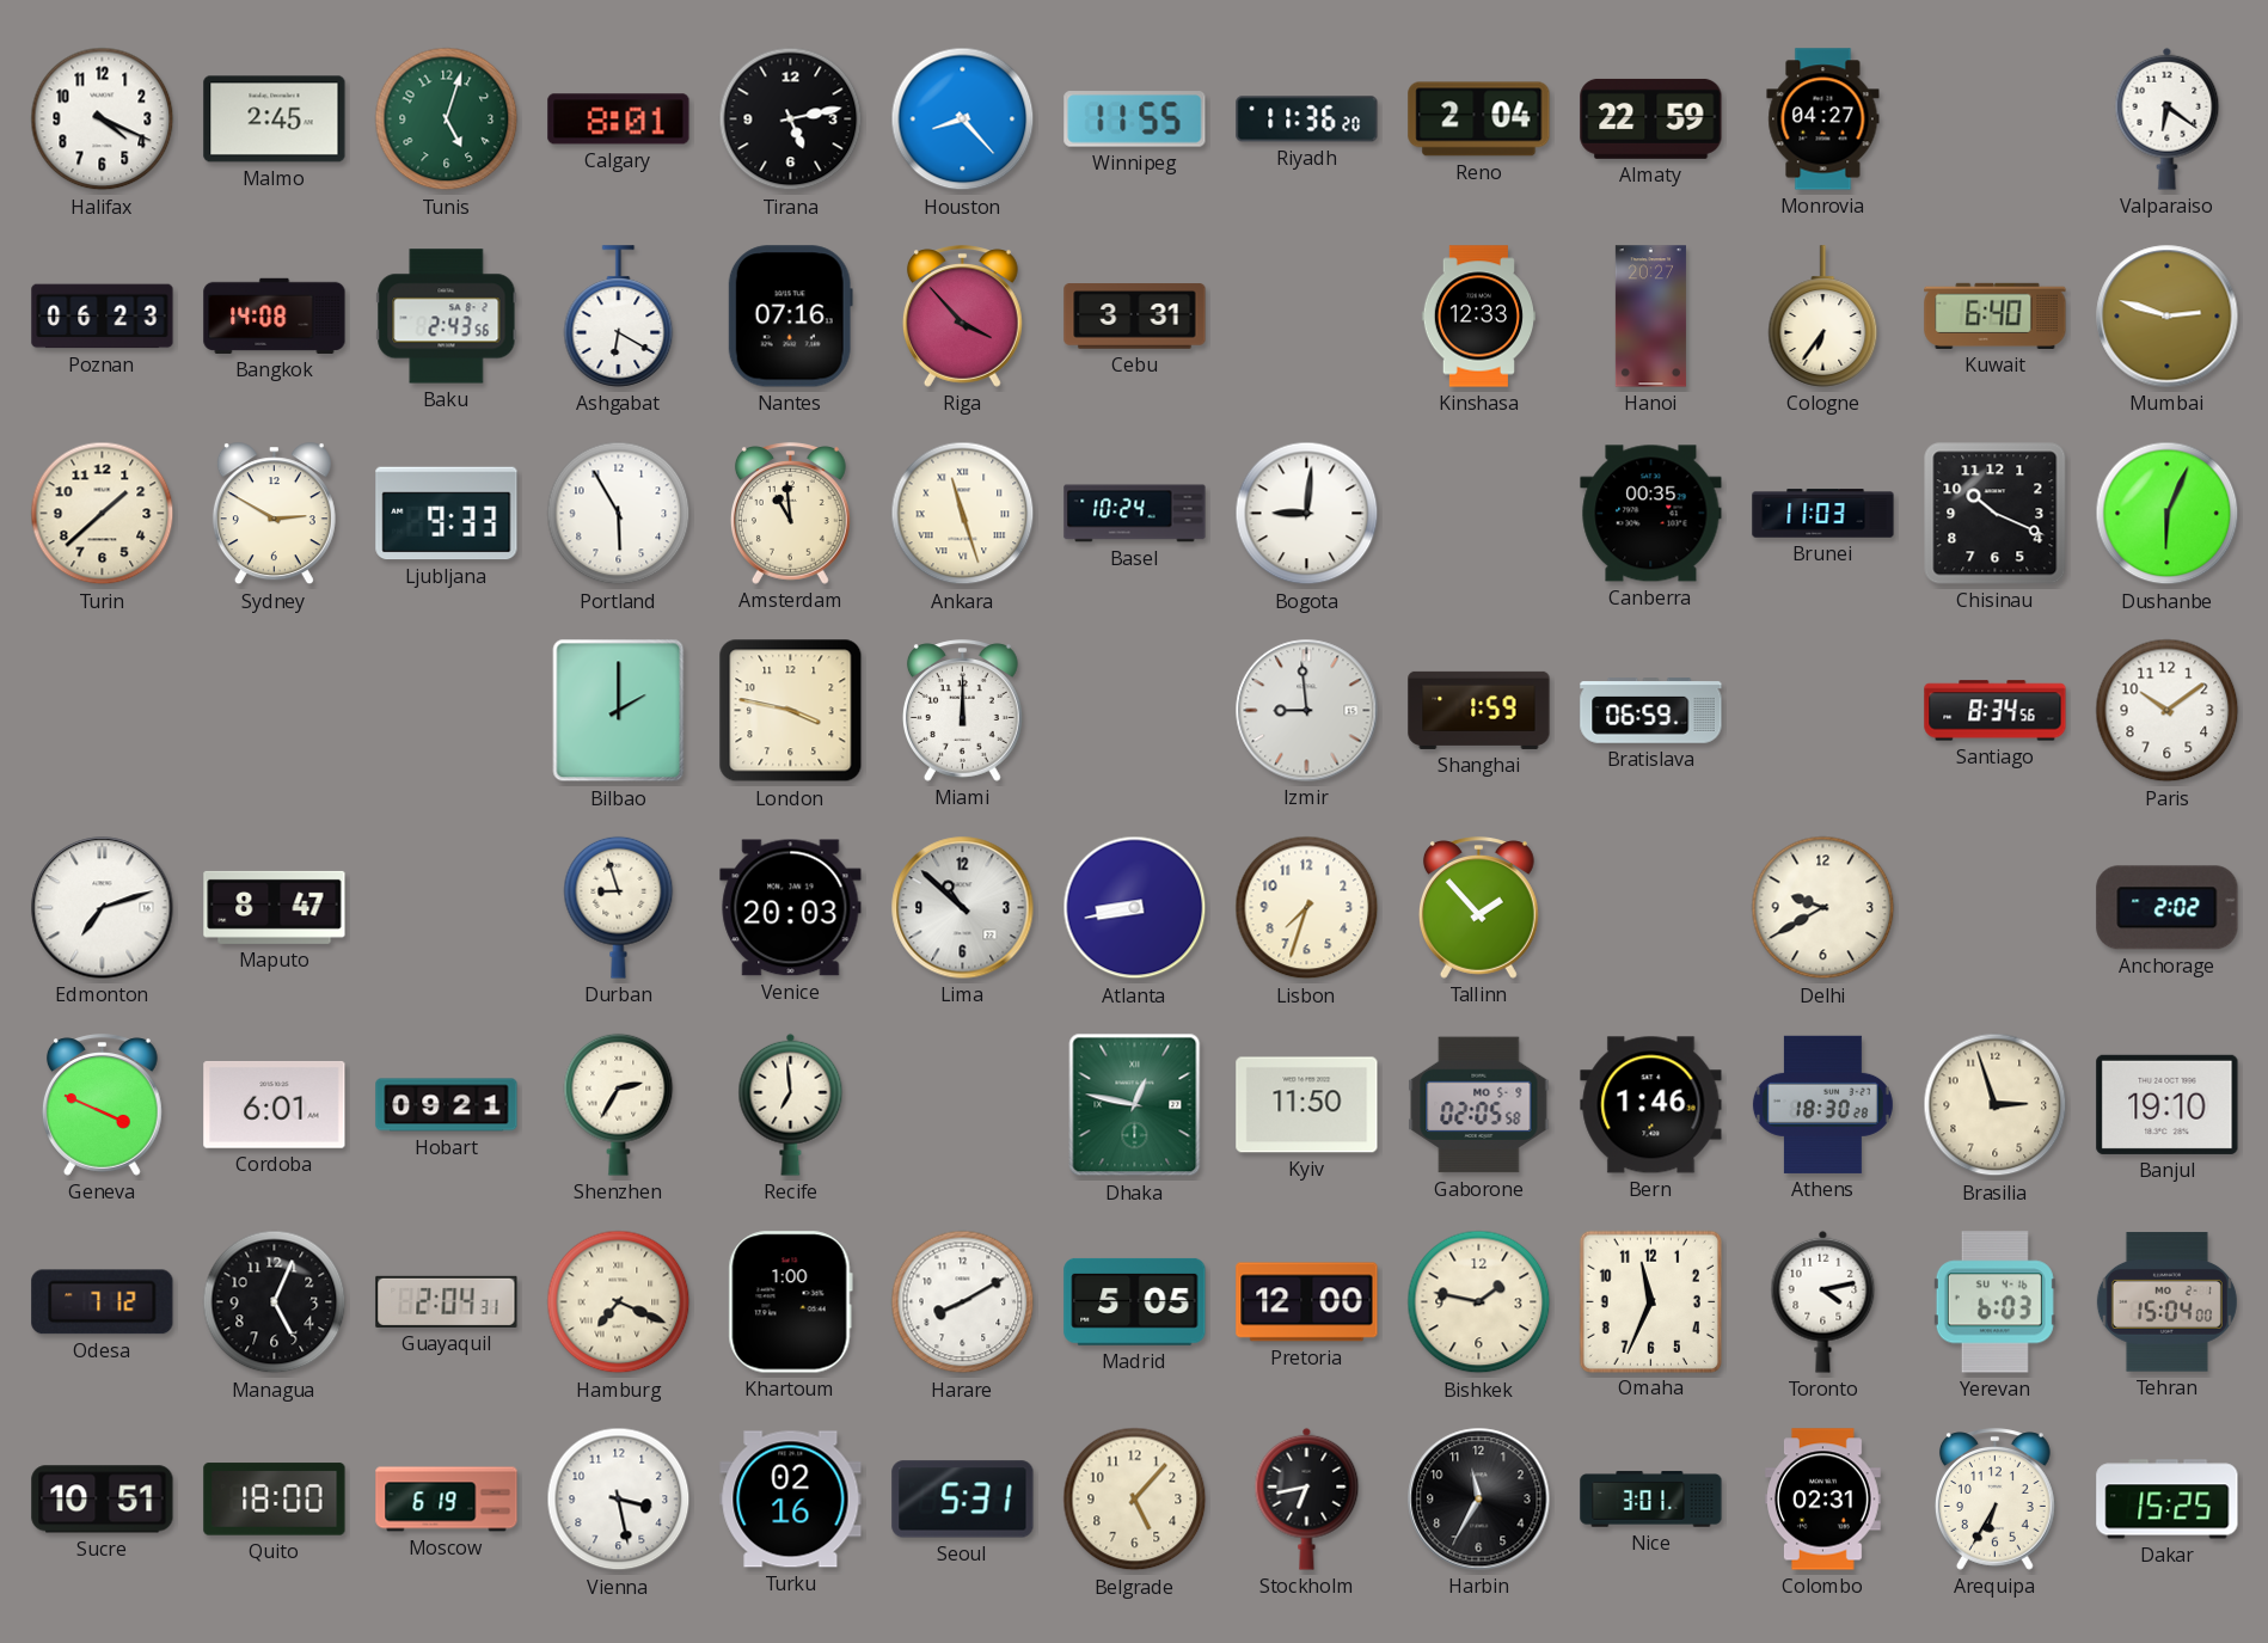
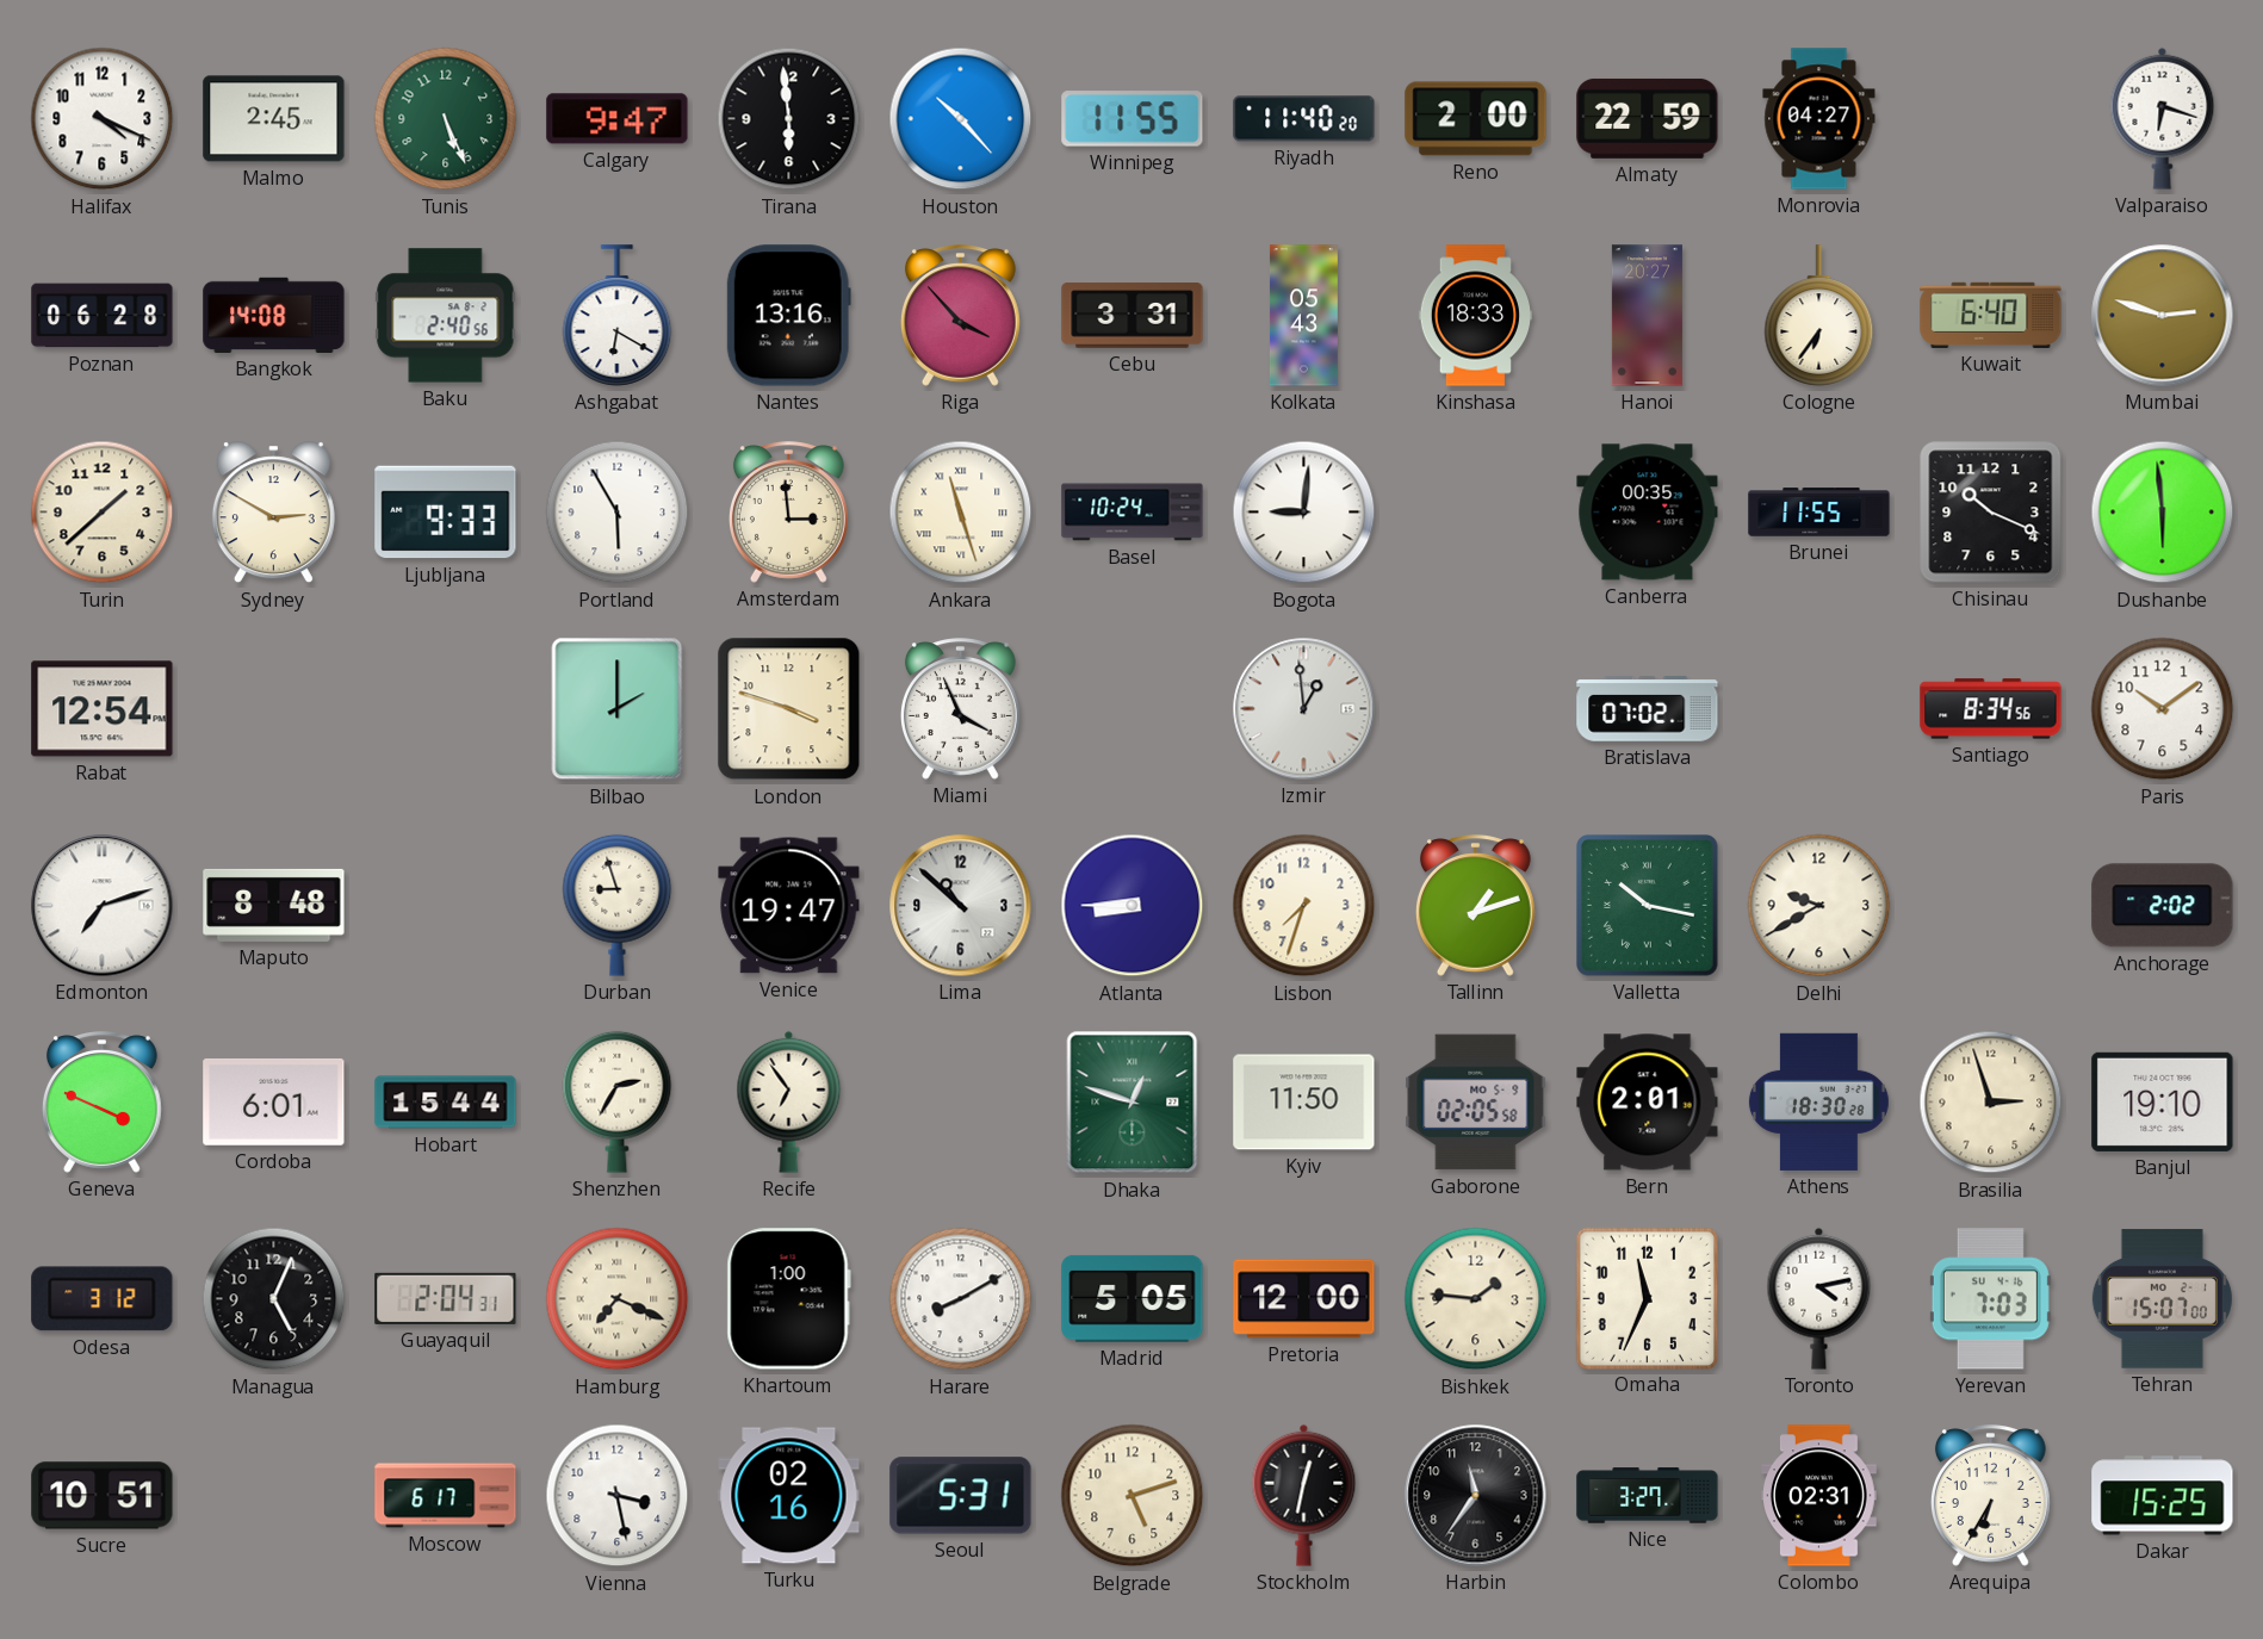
Tunis: 5:03 -> 5:26
Calgary: 8:01 -> 9:47
Tirana: 5:13 -> 5:59
Houston: 8:23 -> 10:23
Riyadh: 11:36 -> 11:40
Reno: 2:04 -> 2:00
Valparaiso: 6:21 -> 6:18
Poznan: 06:23 -> 06:28
Baku: 2:43 -> 2:40
Nantes: 07:16 -> 13:16
Kolkata: none -> 05:43
Kinshasa: 12:33 -> 18:33
Amsterdam: 10:59 -> 2:59
Brunei: 11:03 -> 11:55
Dushanbe: 6:04 -> 5:59
Rabat: none -> 12:54
London: 3:47 -> 3:48
Miami: 12:00 -> 3:56
Izmir: 8:59 -> 12:59
Shanghai: 1:59 -> none
Bratislava: 06:59 -> 07:02
Maputo: 8:47 -> 8:48
Venice: 20:03 -> 19:47
Atlanta: 8:43 -> 8:45
Tallinn: 1:53 -> 1:12
Valletta: none -> 10:17
Hobart: 09:21 -> 15:44
Recife: 6:59 -> 6:54
Dhaka: 12:47 -> 12:48
Bern: 1:46 -> 2:01
Odesa: 7:12 -> 3:12
Bishkek: 1:47 -> 1:46
Yerevan: 6:03 -> 7:03
Tehran: 15:04 -> 15:07
Quito: 18:00 -> none
Moscow: 6:19 -> 6:17
Belgrade: 5:07 -> 5:12
Stockholm: 6:43 -> 12:32
Harbin: 11:35 -> 11:36
Nice: 3:01 -> 3:27
